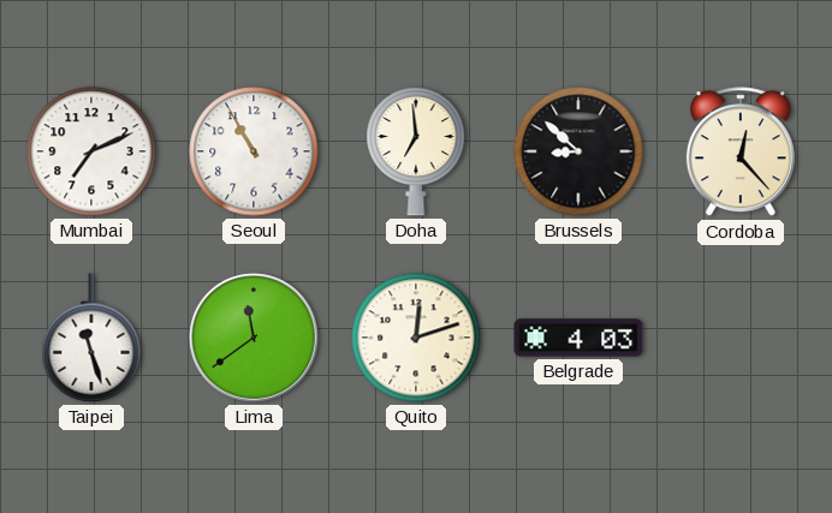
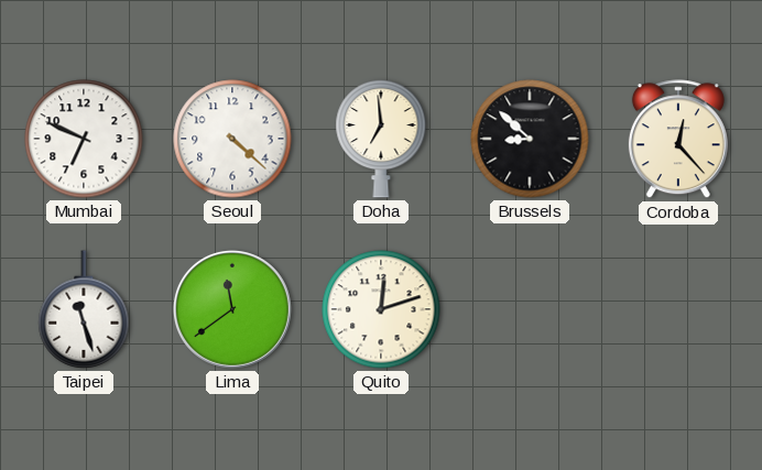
Mumbai: 7:11 -> 6:49
Seoul: 10:55 -> 4:22
Belgrade: 4:03 -> none
